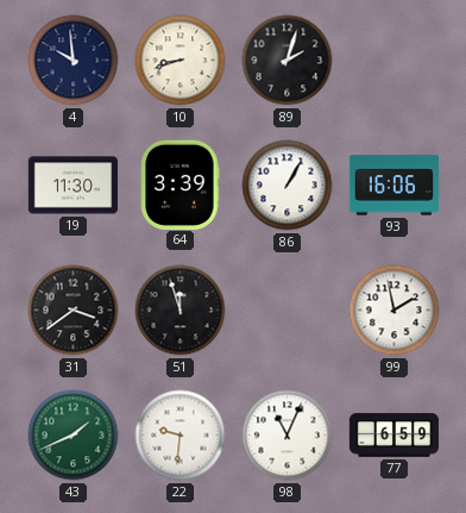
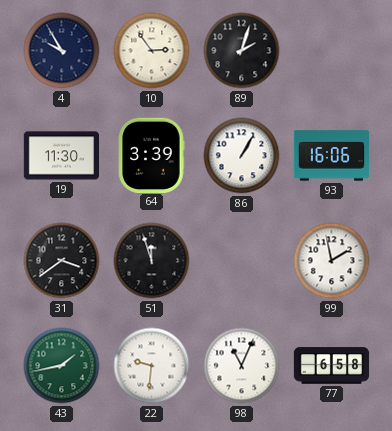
4: 9:59 -> 9:55
10: 8:42 -> 2:54
43: 1:41 -> 1:43
77: 6:59 -> 6:58
